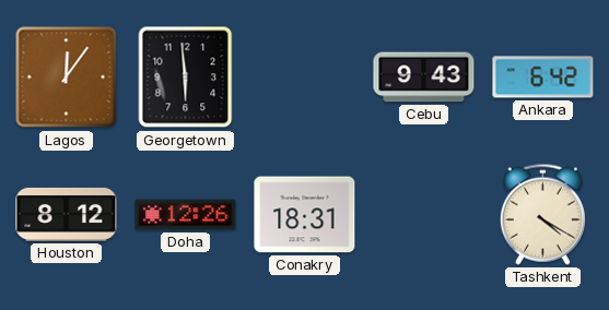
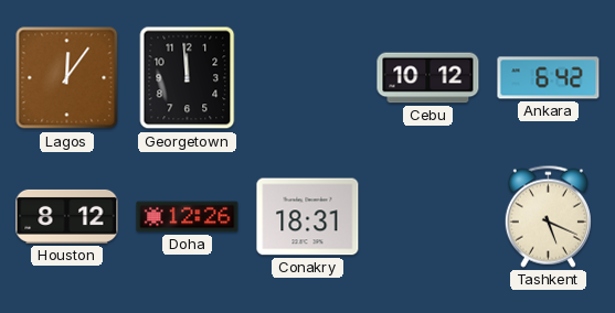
Georgetown: 5:59 -> 11:59
Cebu: 9:43 -> 10:12
Tashkent: 4:20 -> 5:19
